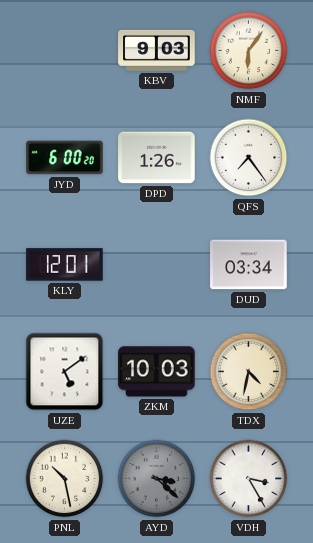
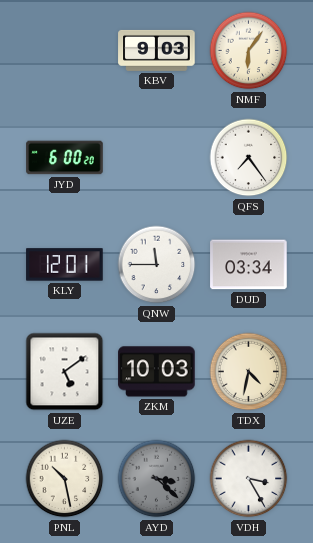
DPD: 1:26 -> none
QNW: none -> 11:45
